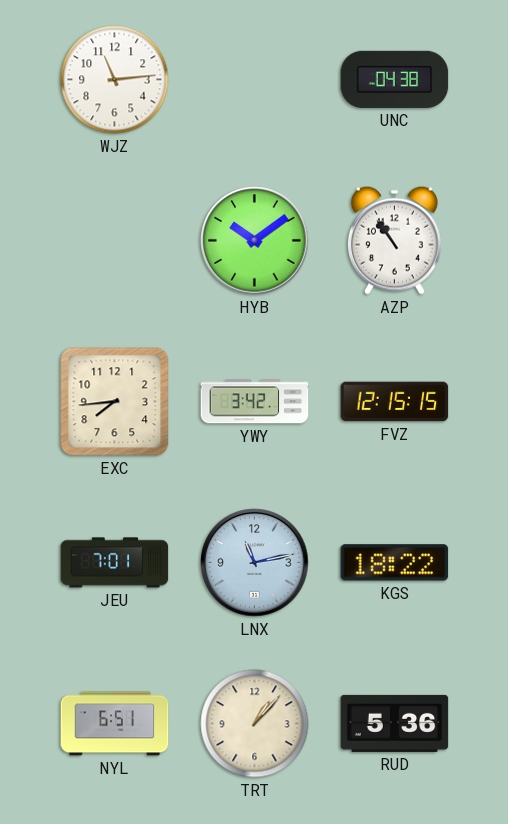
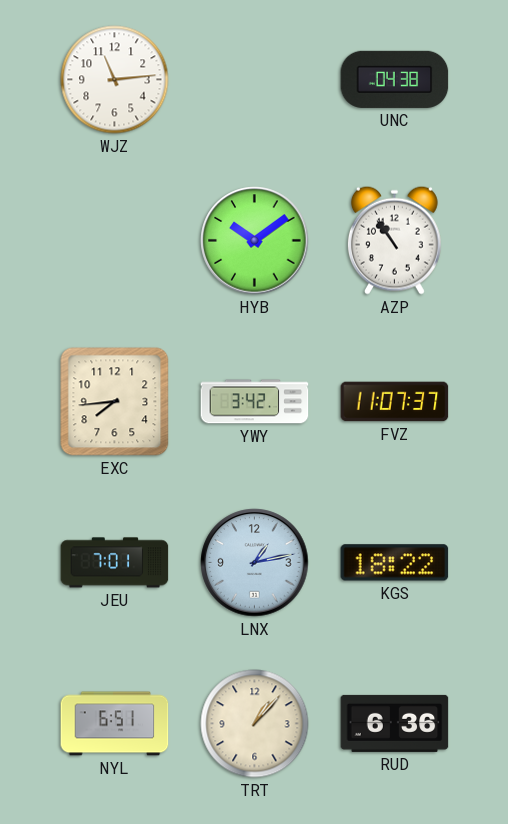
FVZ: 12:15 -> 11:07
LNX: 11:13 -> 1:13
RUD: 5:36 -> 6:36
